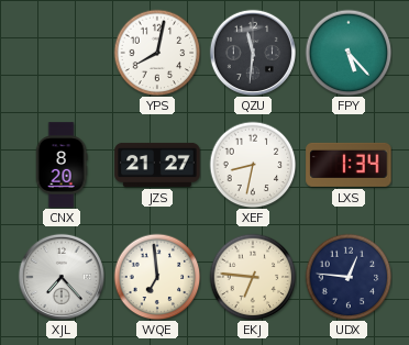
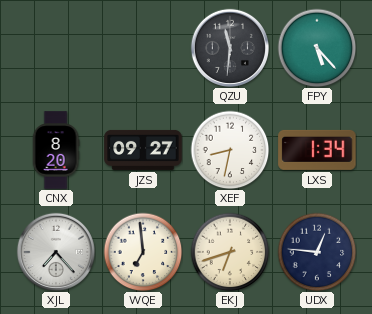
YPS: 8:02 -> none
JZS: 21:27 -> 09:27
EKJ: 6:46 -> 6:42
